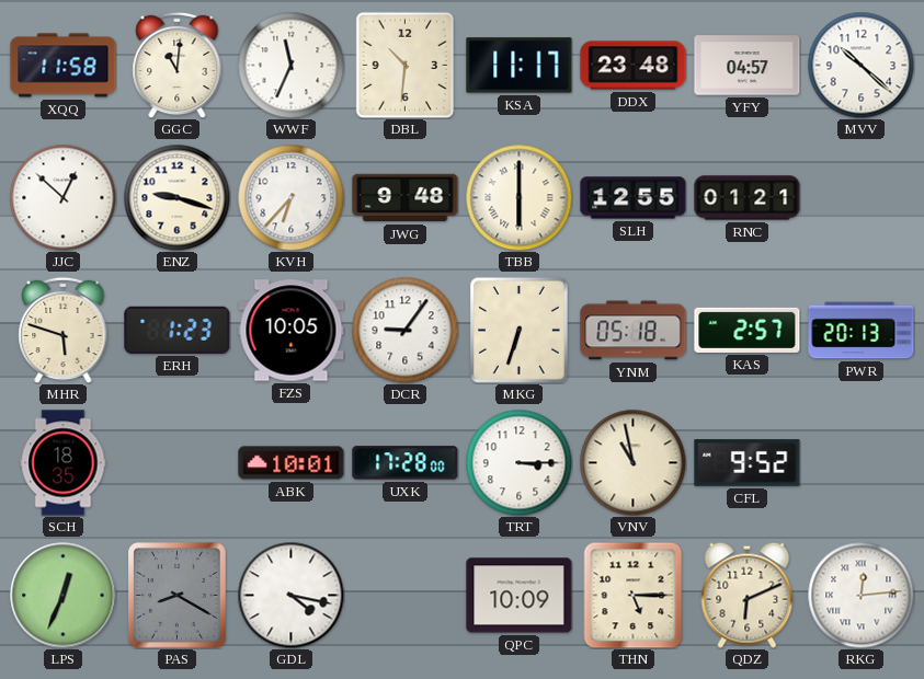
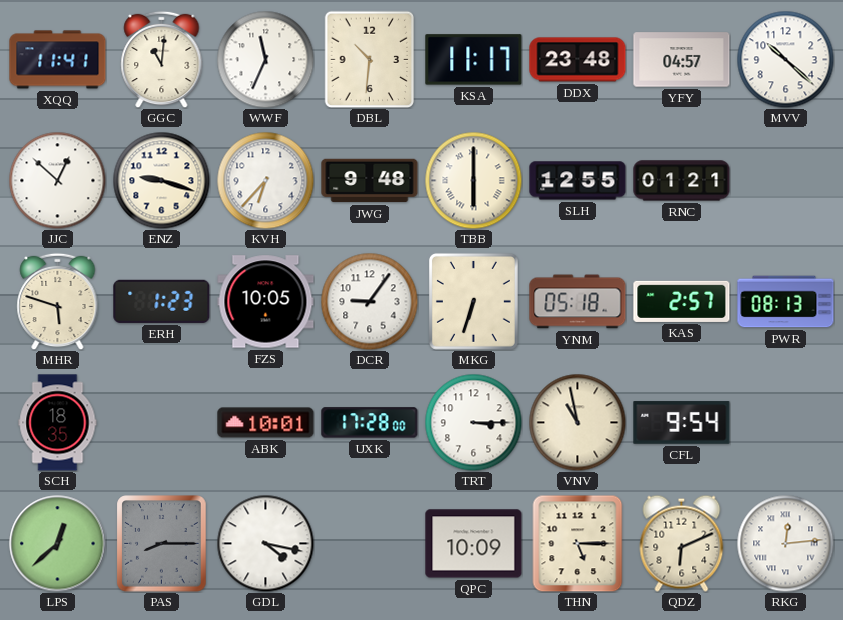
XQQ: 11:58 -> 11:41
PWR: 20:13 -> 08:13
CFL: 9:52 -> 9:54
LPS: 12:34 -> 12:38
PAS: 8:20 -> 8:15
